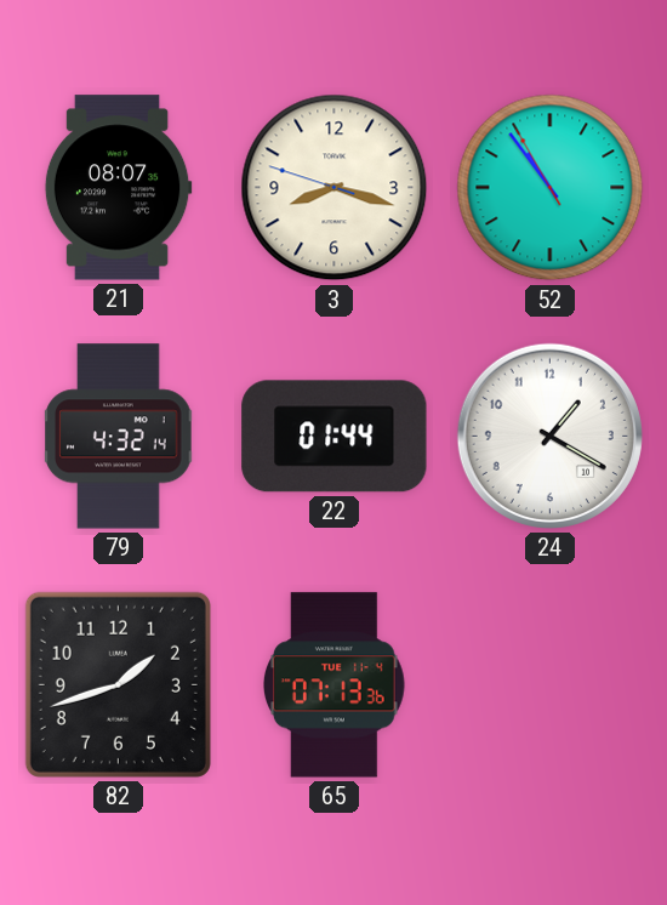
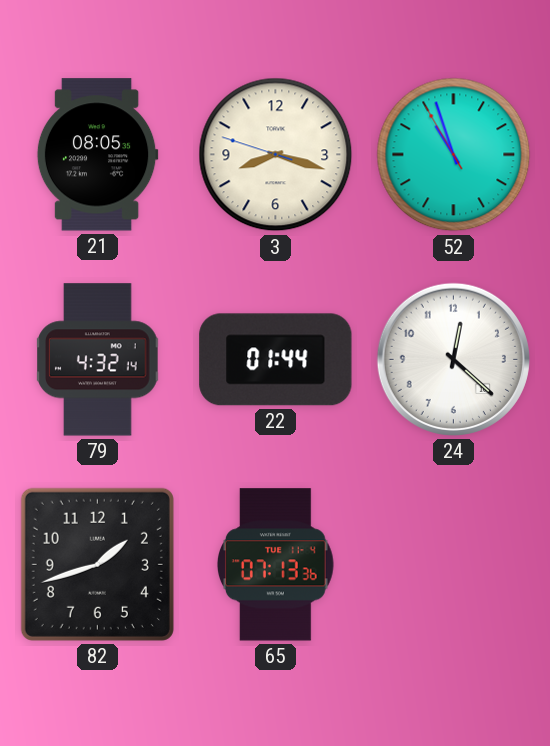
21: 08:07 -> 08:05
52: 10:53 -> 10:56
24: 1:20 -> 12:22
